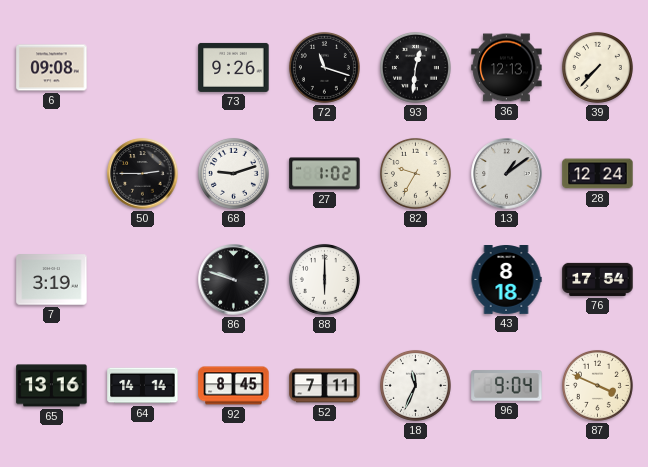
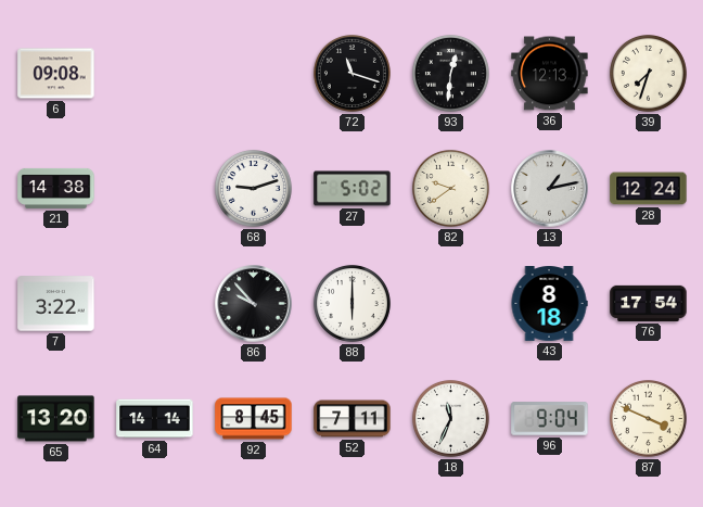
73: 9:26 -> none
39: 7:37 -> 7:33
21: none -> 14:38
50: 2:45 -> none
27: 1:02 -> 5:02
82: 9:35 -> 9:39
13: 1:09 -> 1:13
7: 3:19 -> 3:22
86: 9:48 -> 9:53
65: 13:16 -> 13:20
